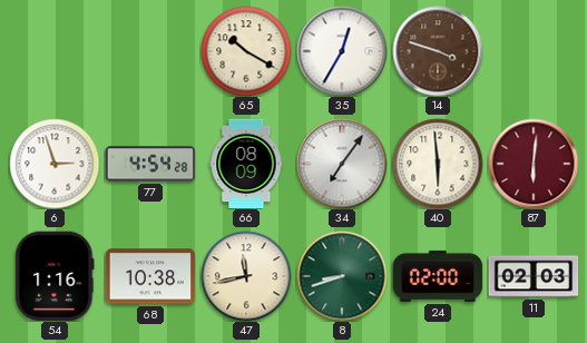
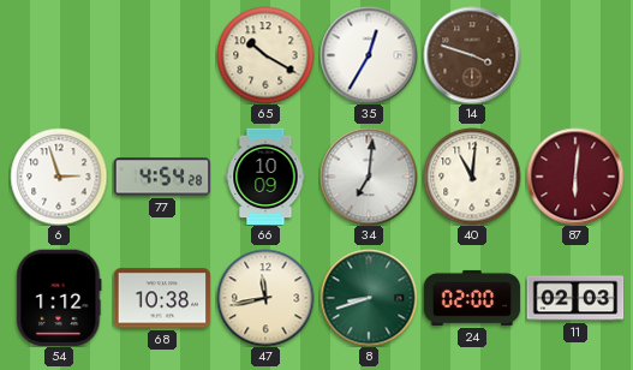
66: 08:09 -> 10:09
34: 7:06 -> 7:01
40: 5:59 -> 11:01
54: 1:16 -> 1:12
